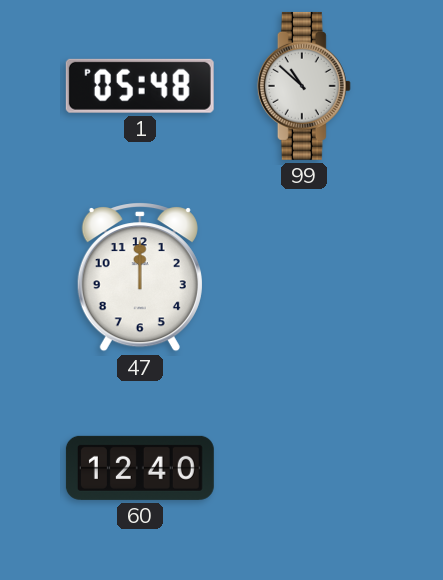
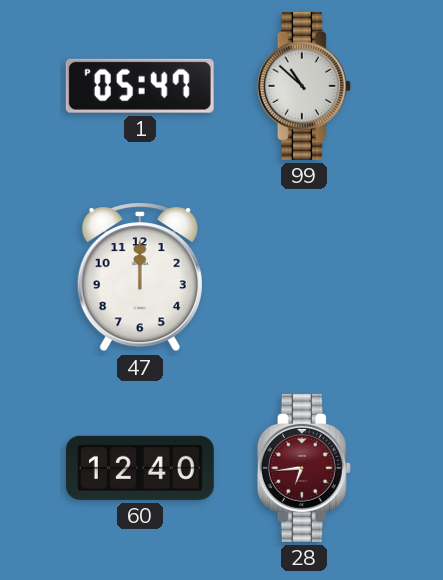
1: 05:48 -> 05:47
28: none -> 6:44
